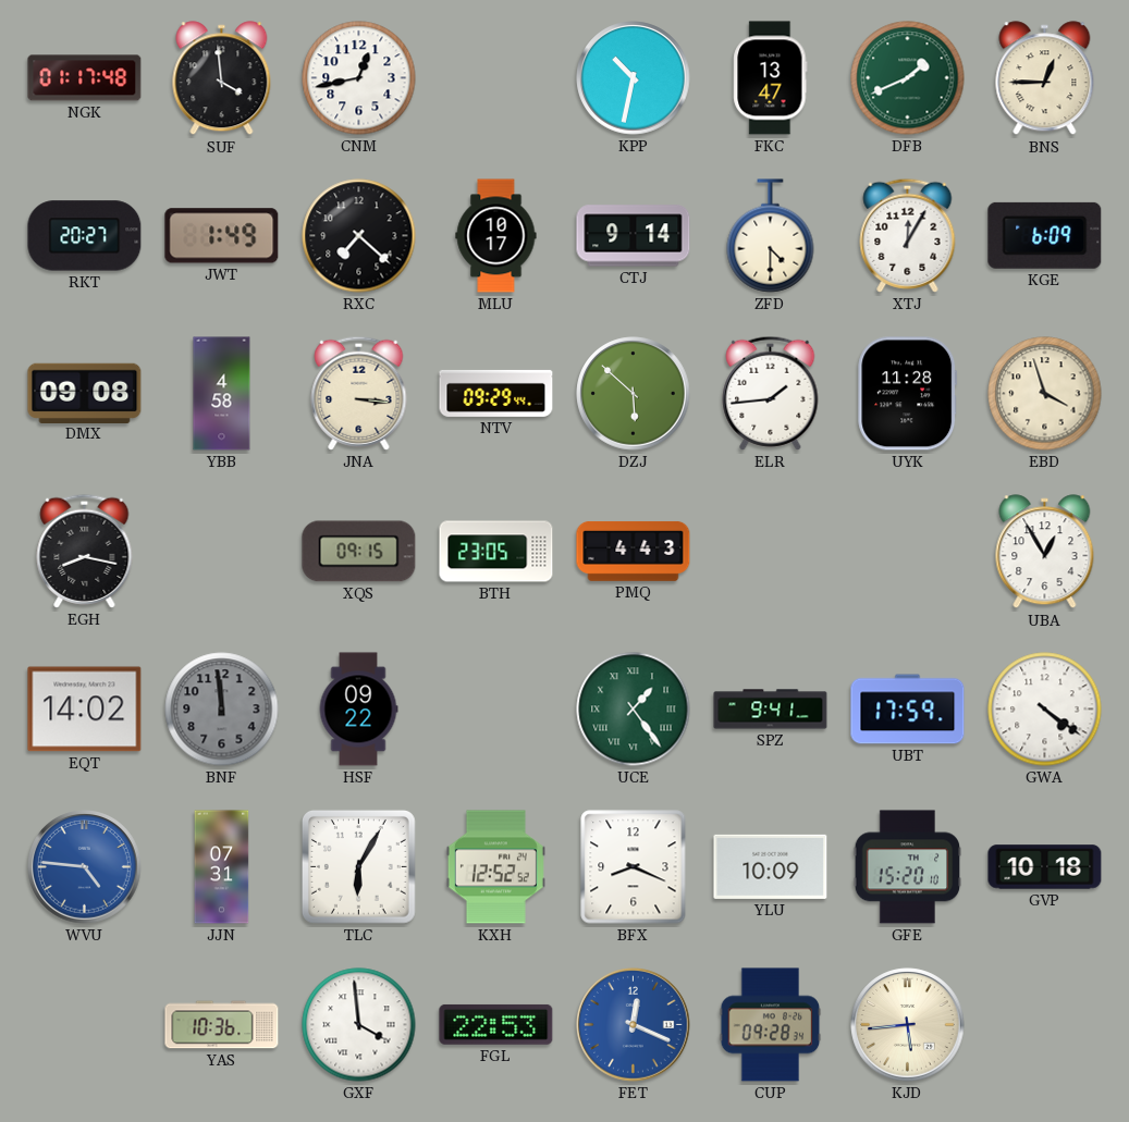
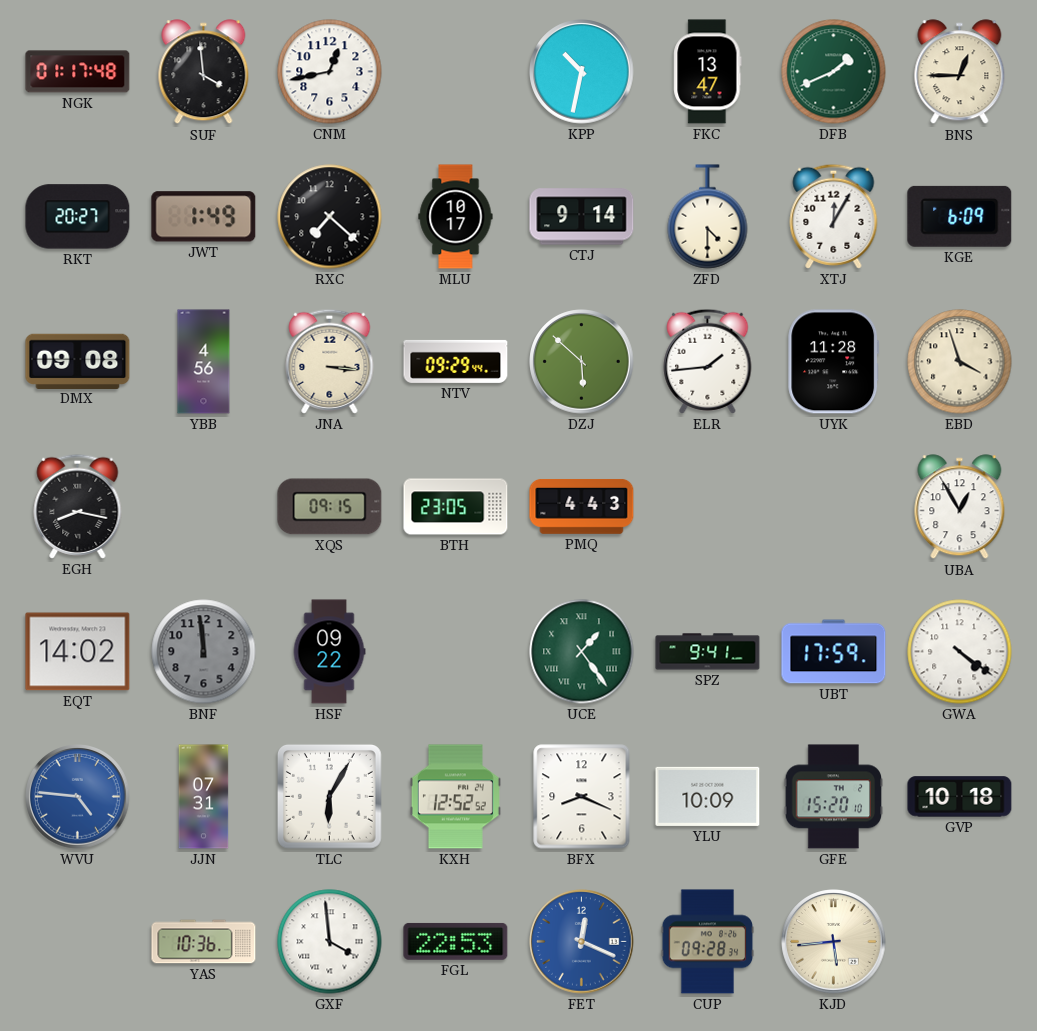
YBB: 4:58 -> 4:56
